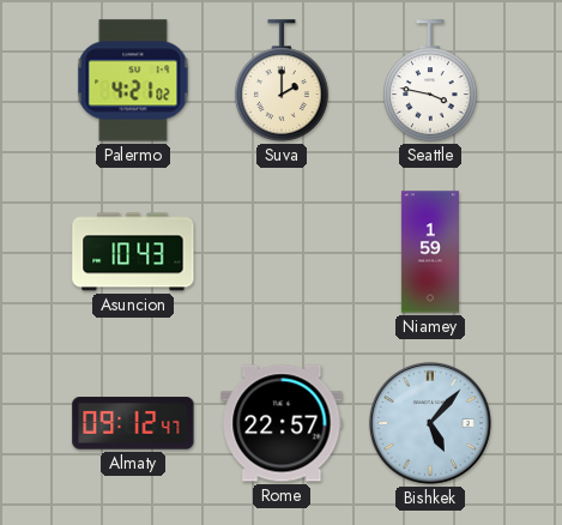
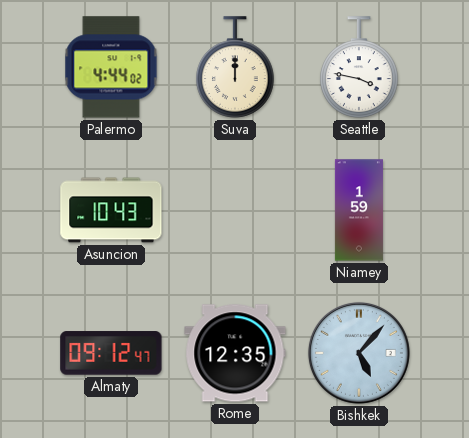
Palermo: 4:21 -> 4:44
Suva: 2:00 -> 12:00
Rome: 22:57 -> 12:35
